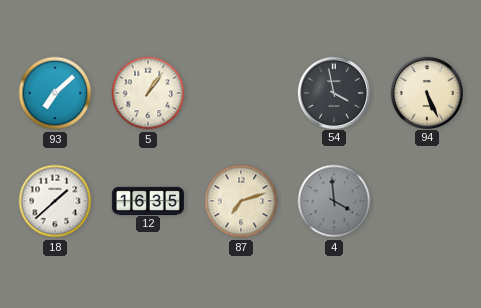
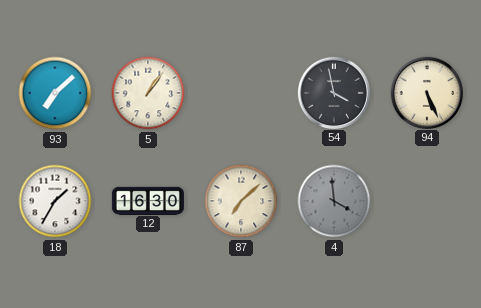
18: 1:38 -> 1:35
12: 16:35 -> 16:30
87: 7:12 -> 7:08
